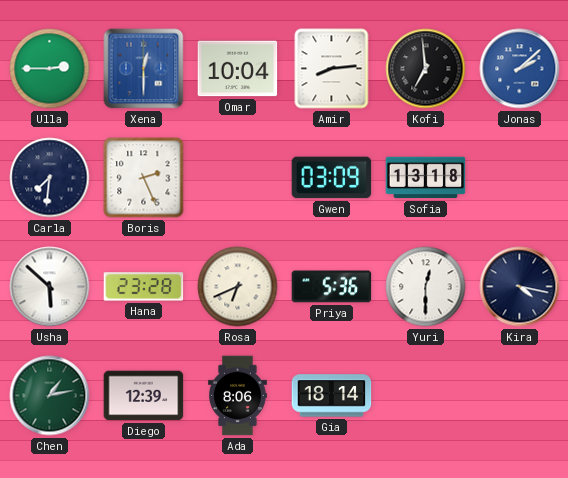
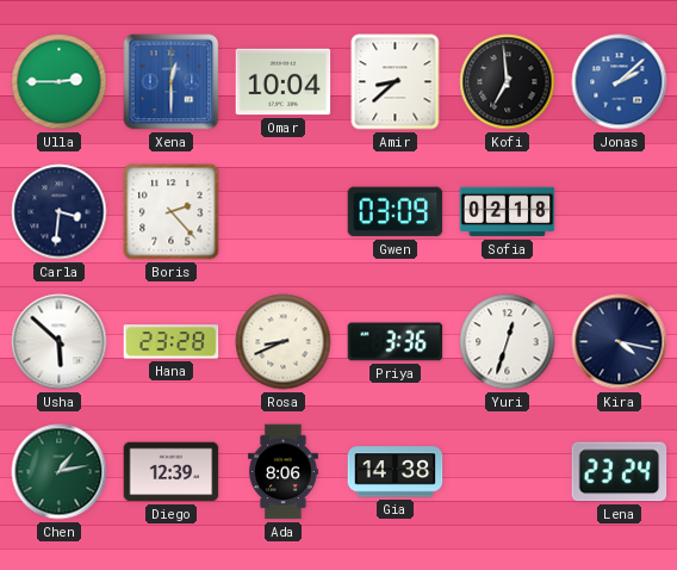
Amir: 8:14 -> 8:38
Carla: 7:31 -> 3:31
Boris: 2:26 -> 2:23
Sofia: 13:18 -> 02:18
Rosa: 6:41 -> 8:41
Priya: 5:36 -> 3:36
Yuri: 12:30 -> 12:33
Gia: 18:14 -> 14:38
Lena: none -> 23:24
